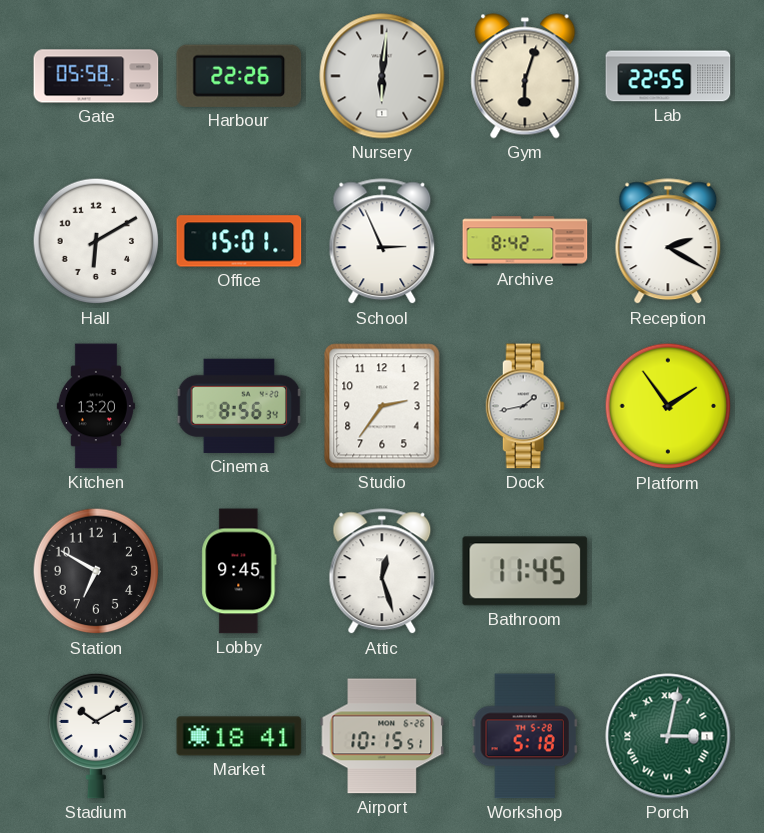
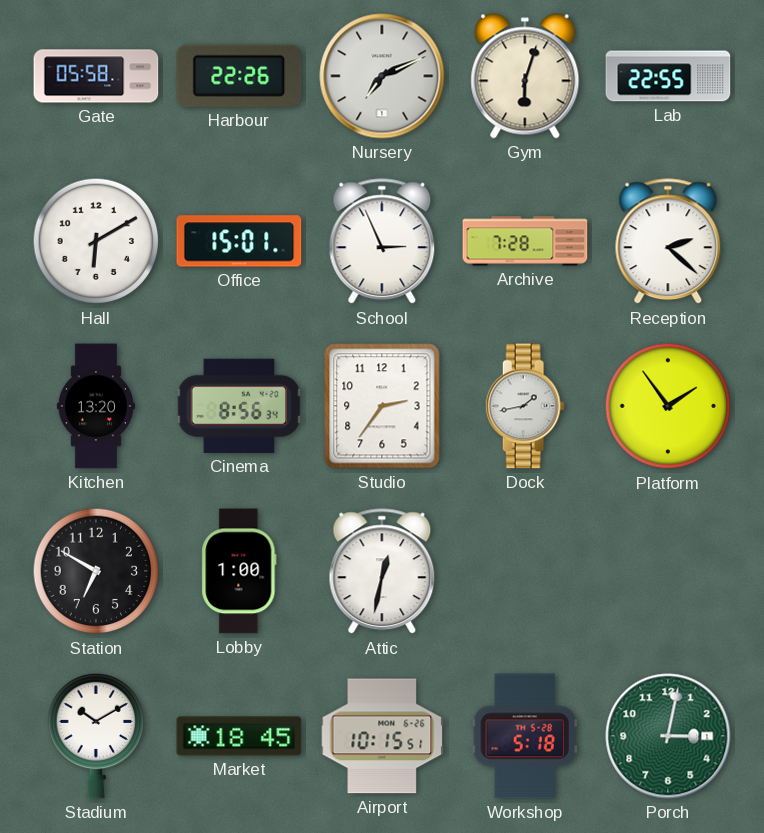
Nursery: 6:01 -> 7:11
Archive: 8:42 -> 7:28
Reception: 2:20 -> 2:22
Lobby: 9:45 -> 1:00
Attic: 12:27 -> 12:32
Bathroom: 11:45 -> none
Market: 18:41 -> 18:45
Porch numerals: Roman -> Arabic
